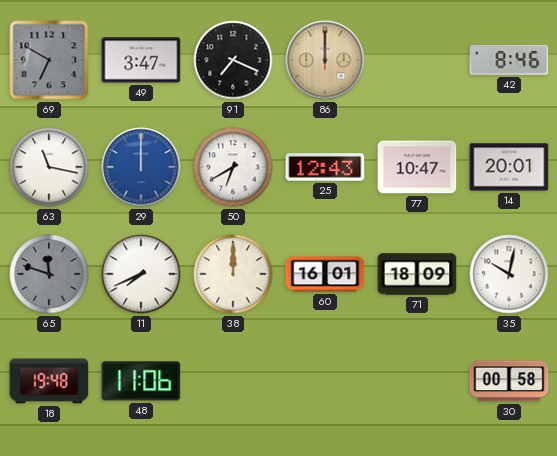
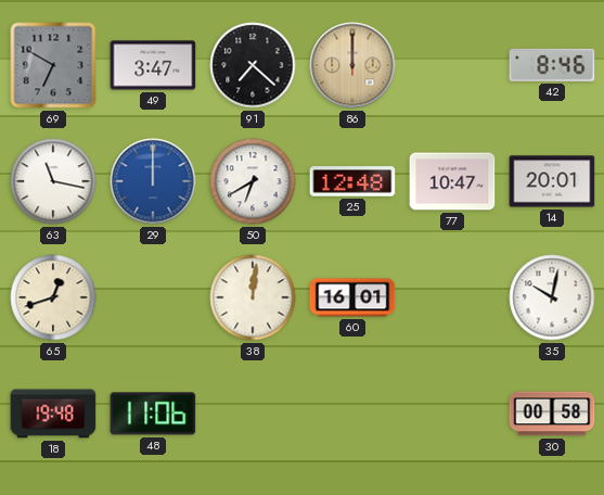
91: 7:19 -> 7:22
25: 12:43 -> 12:48
65: 11:48 -> 12:42
65 dial: grey -> cream
11: 7:41 -> none
38: 12:00 -> 12:01
71: 18:09 -> none
